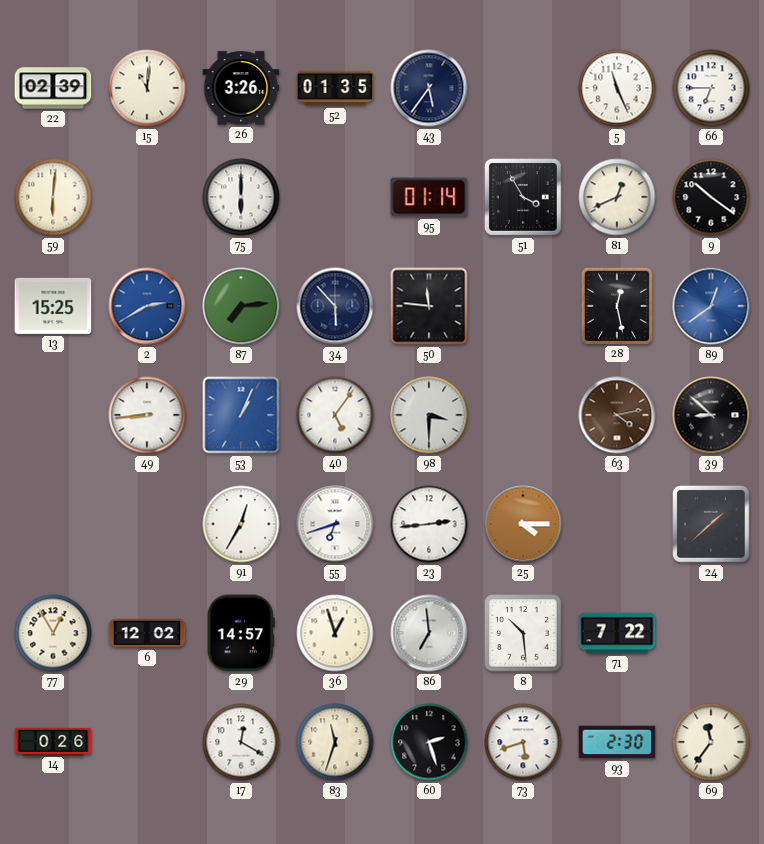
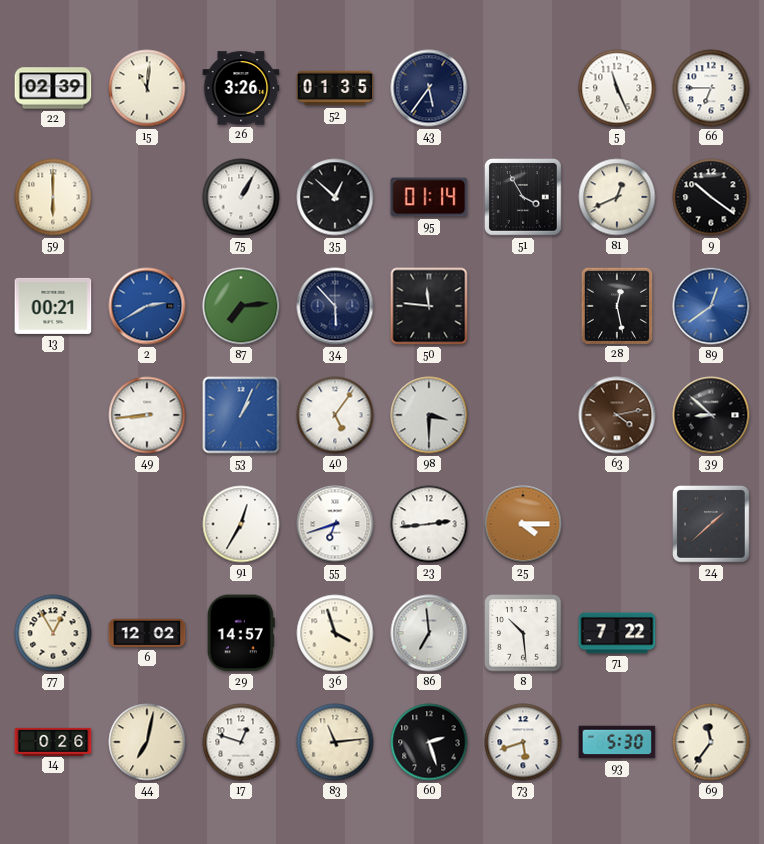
59: 6:01 -> 6:00
75: 6:00 -> 1:05
35: none -> 12:52
13: 15:25 -> 00:21
36: 12:57 -> 3:57
44: none -> 7:02
17: 12:20 -> 12:48
83: 11:33 -> 11:14
93: 2:30 -> 5:30
